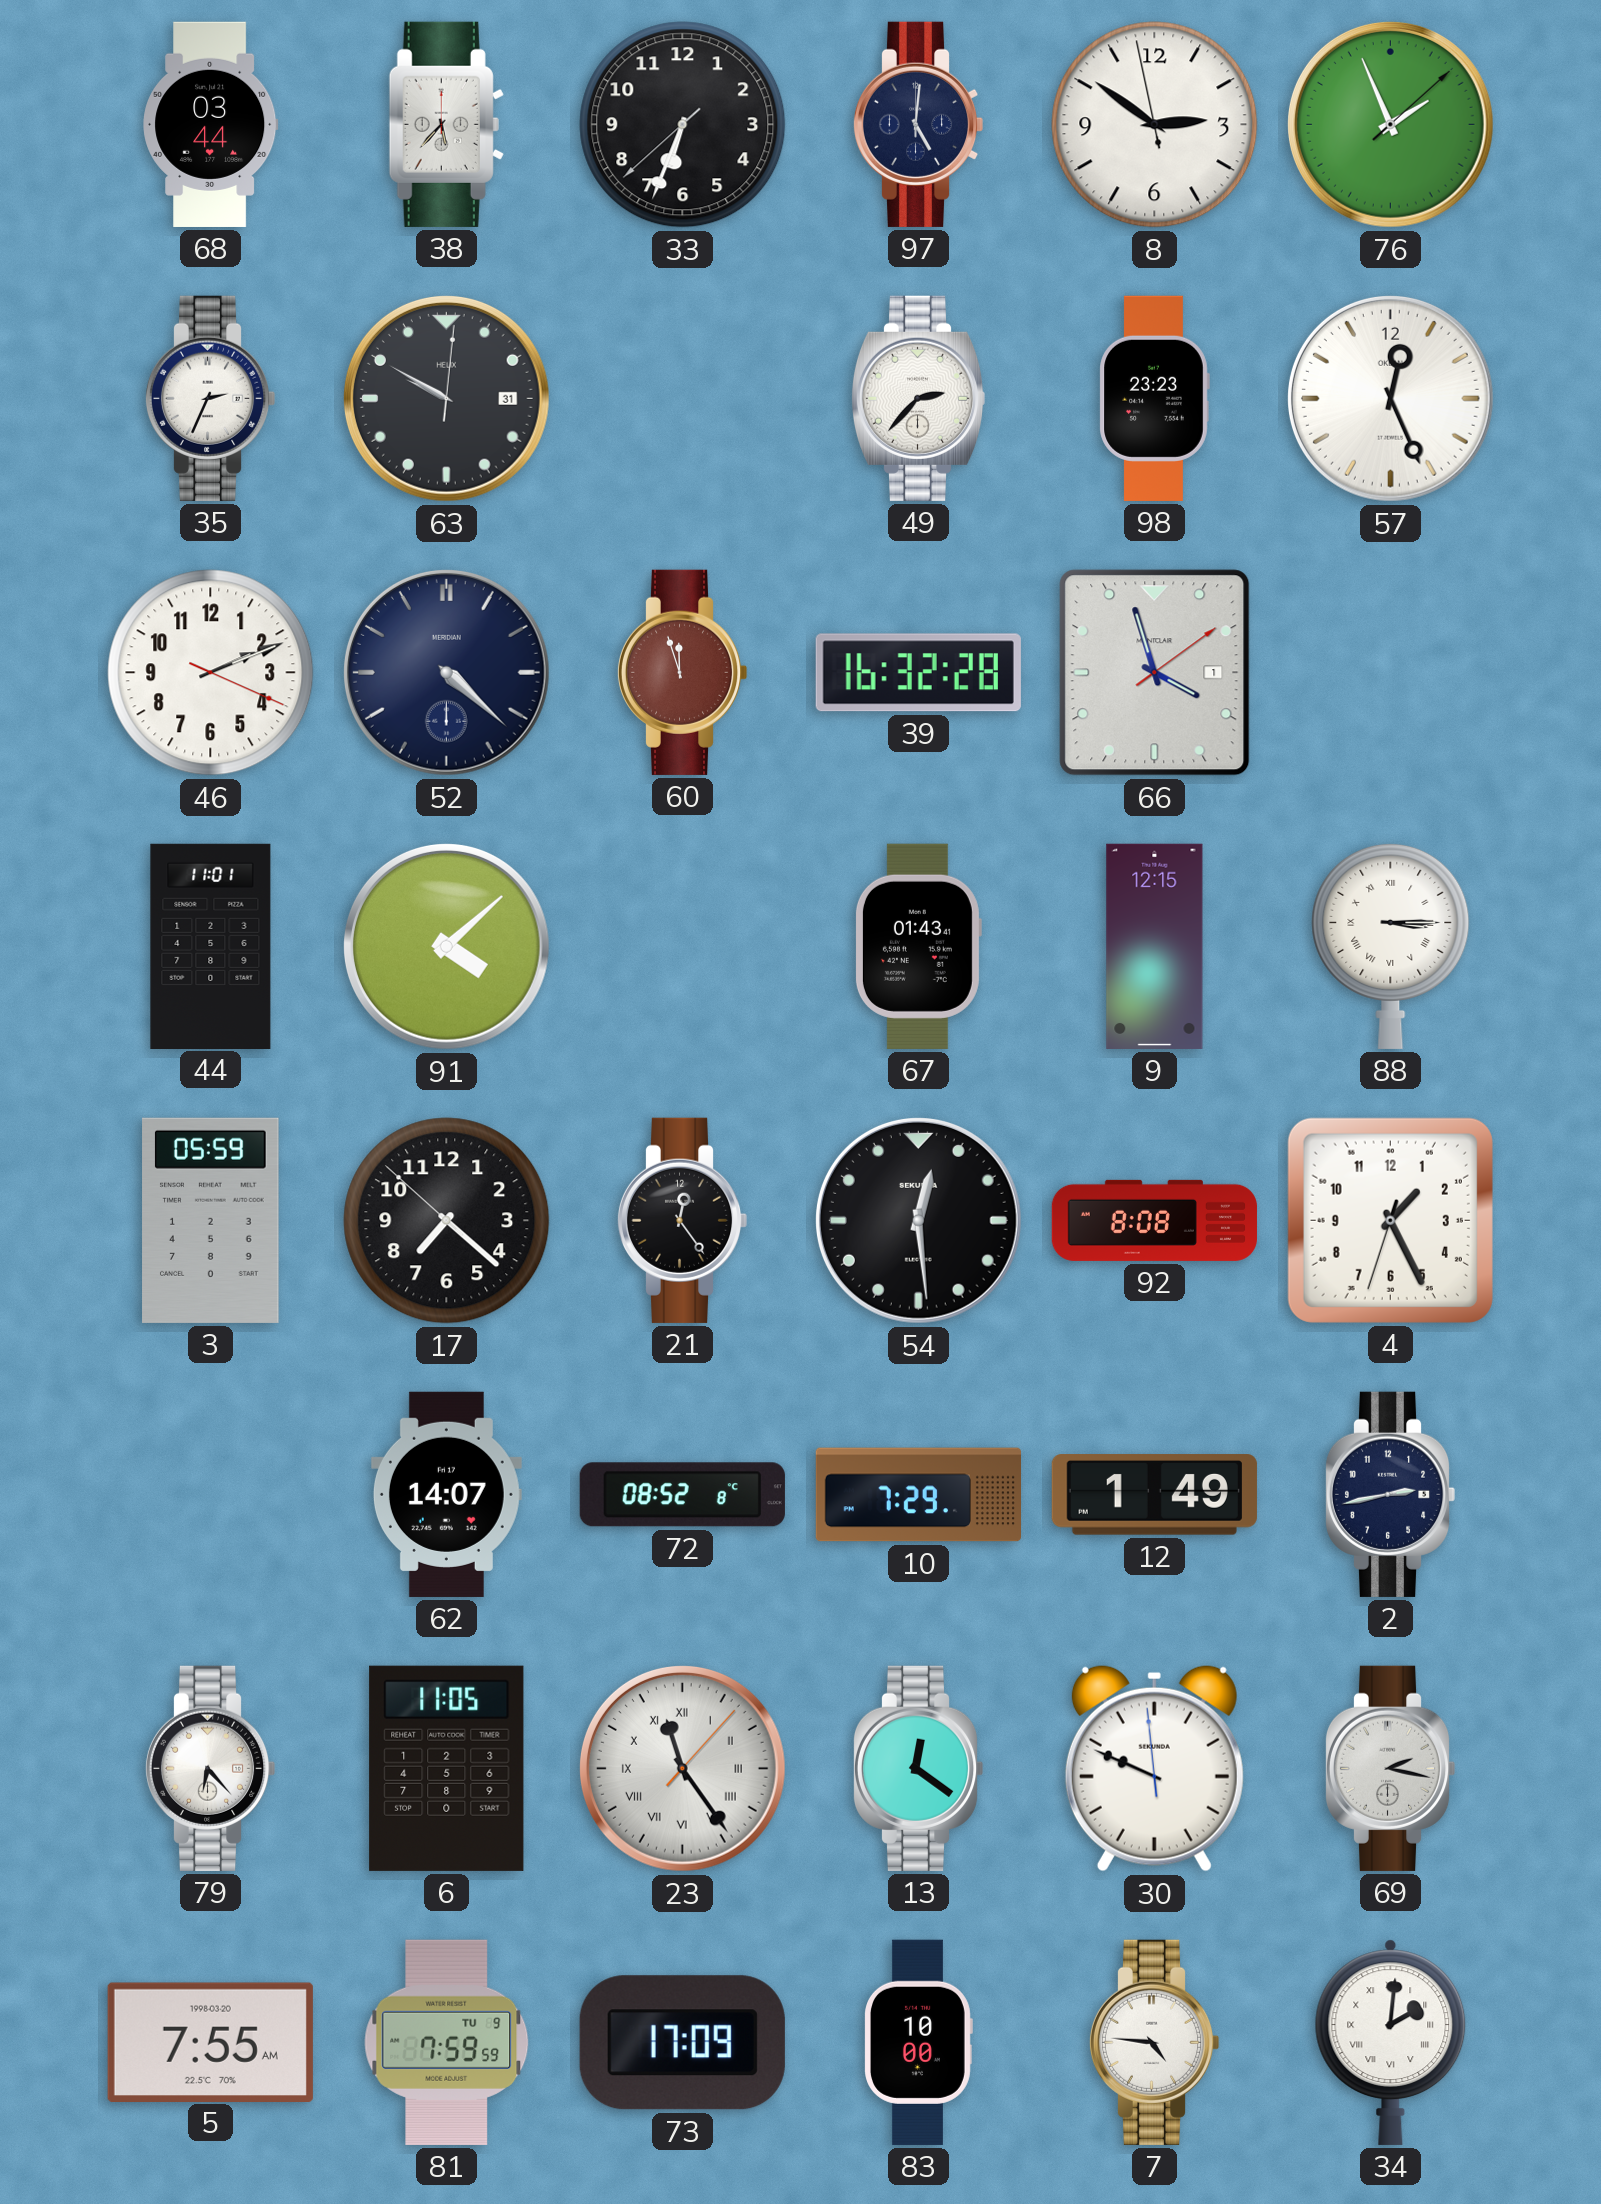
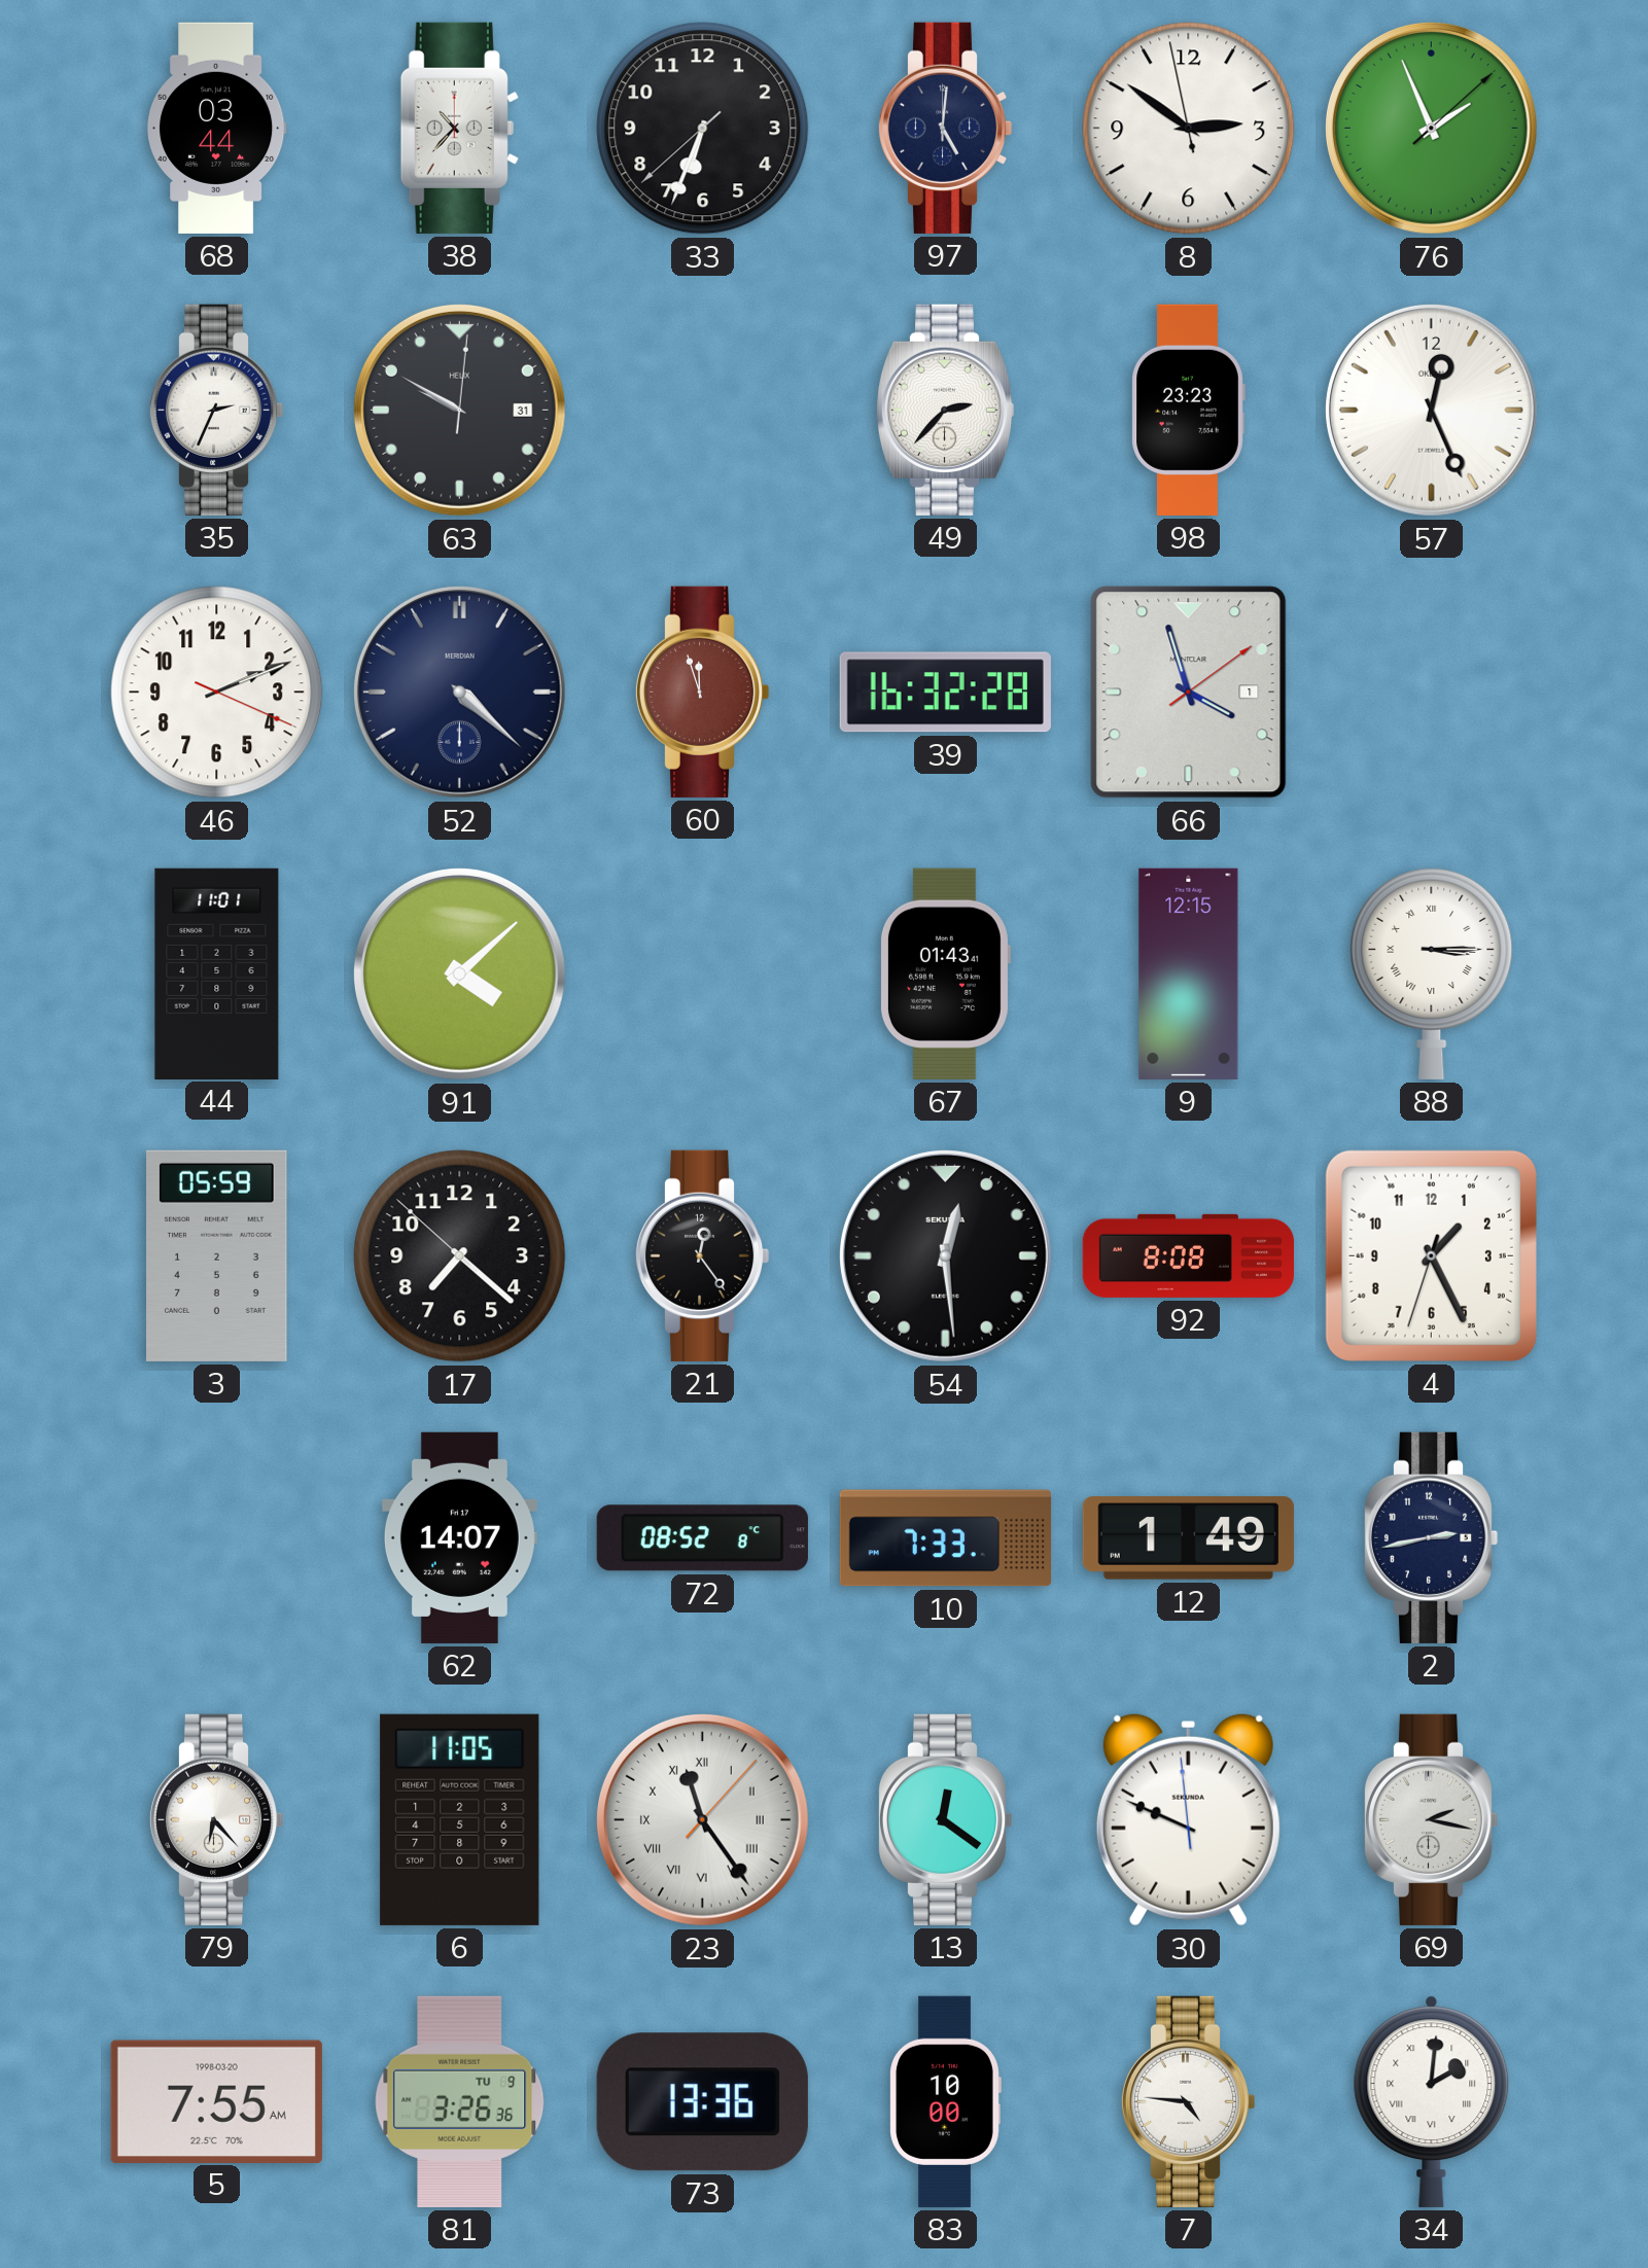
38: 5:37 -> 10:37
10: 7:29 -> 7:33
81: 7:59 -> 3:26
73: 17:09 -> 13:36
